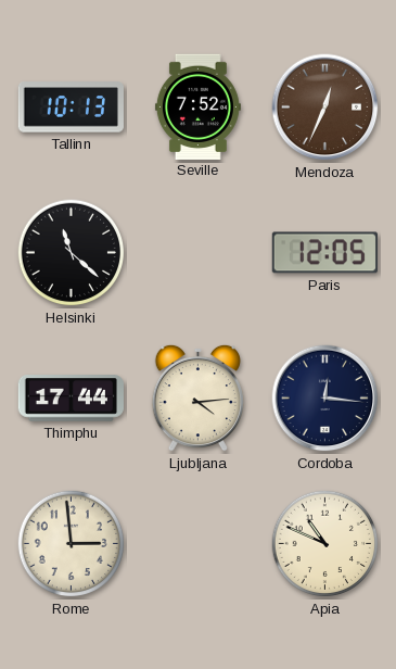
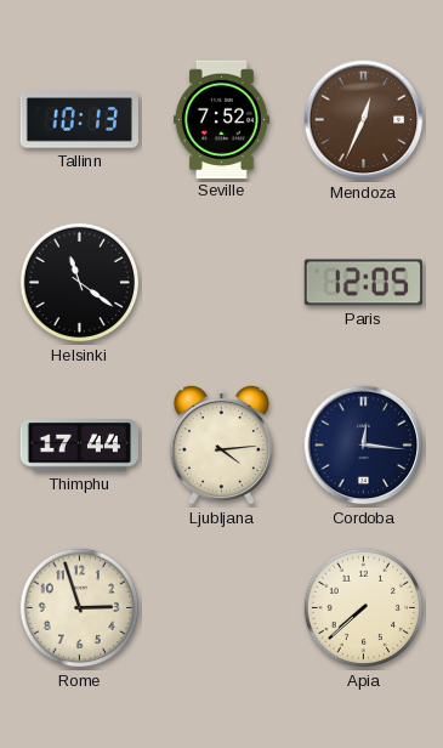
Helsinki: 11:22 -> 11:21
Rome: 2:59 -> 2:57
Apia: 10:49 -> 7:38
